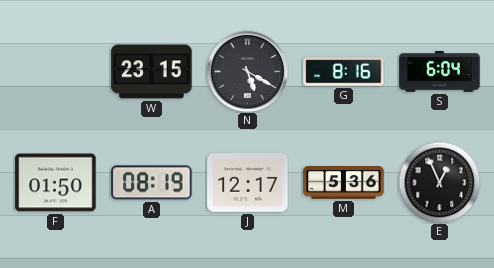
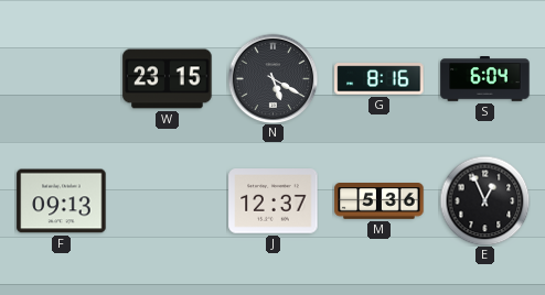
F: 01:50 -> 09:13
A: 08:19 -> none
J: 12:17 -> 12:37
